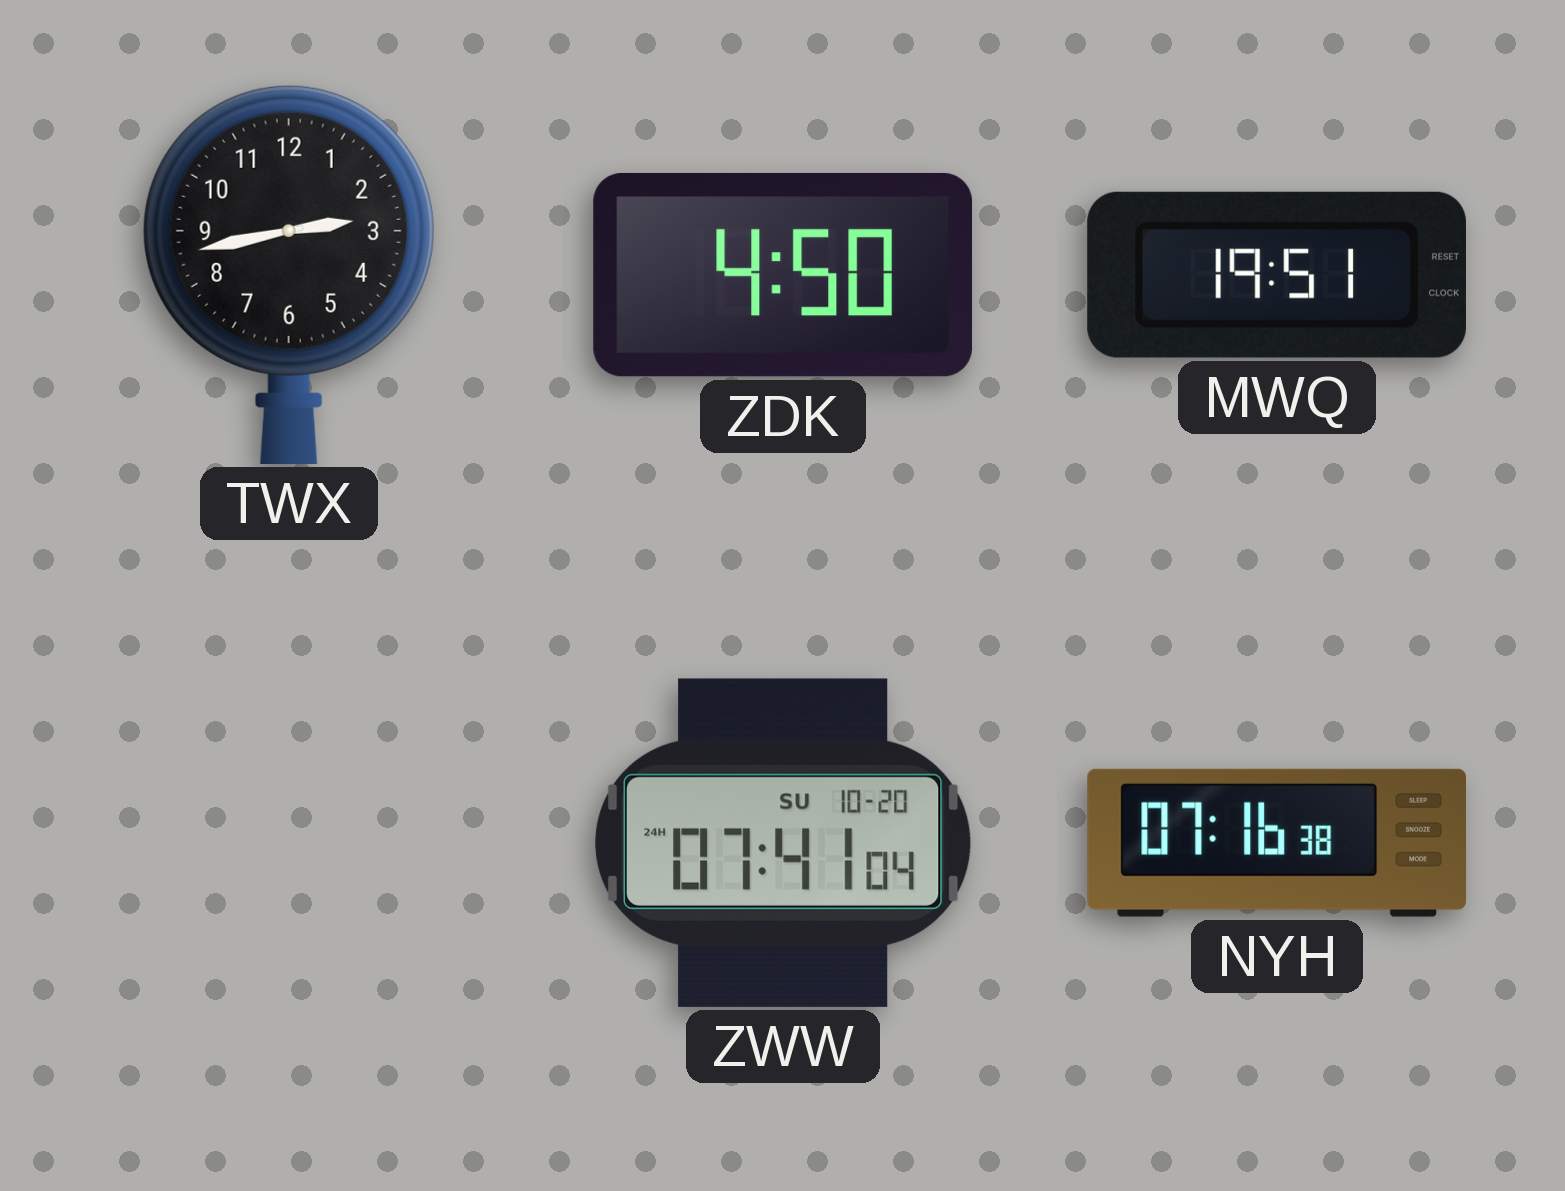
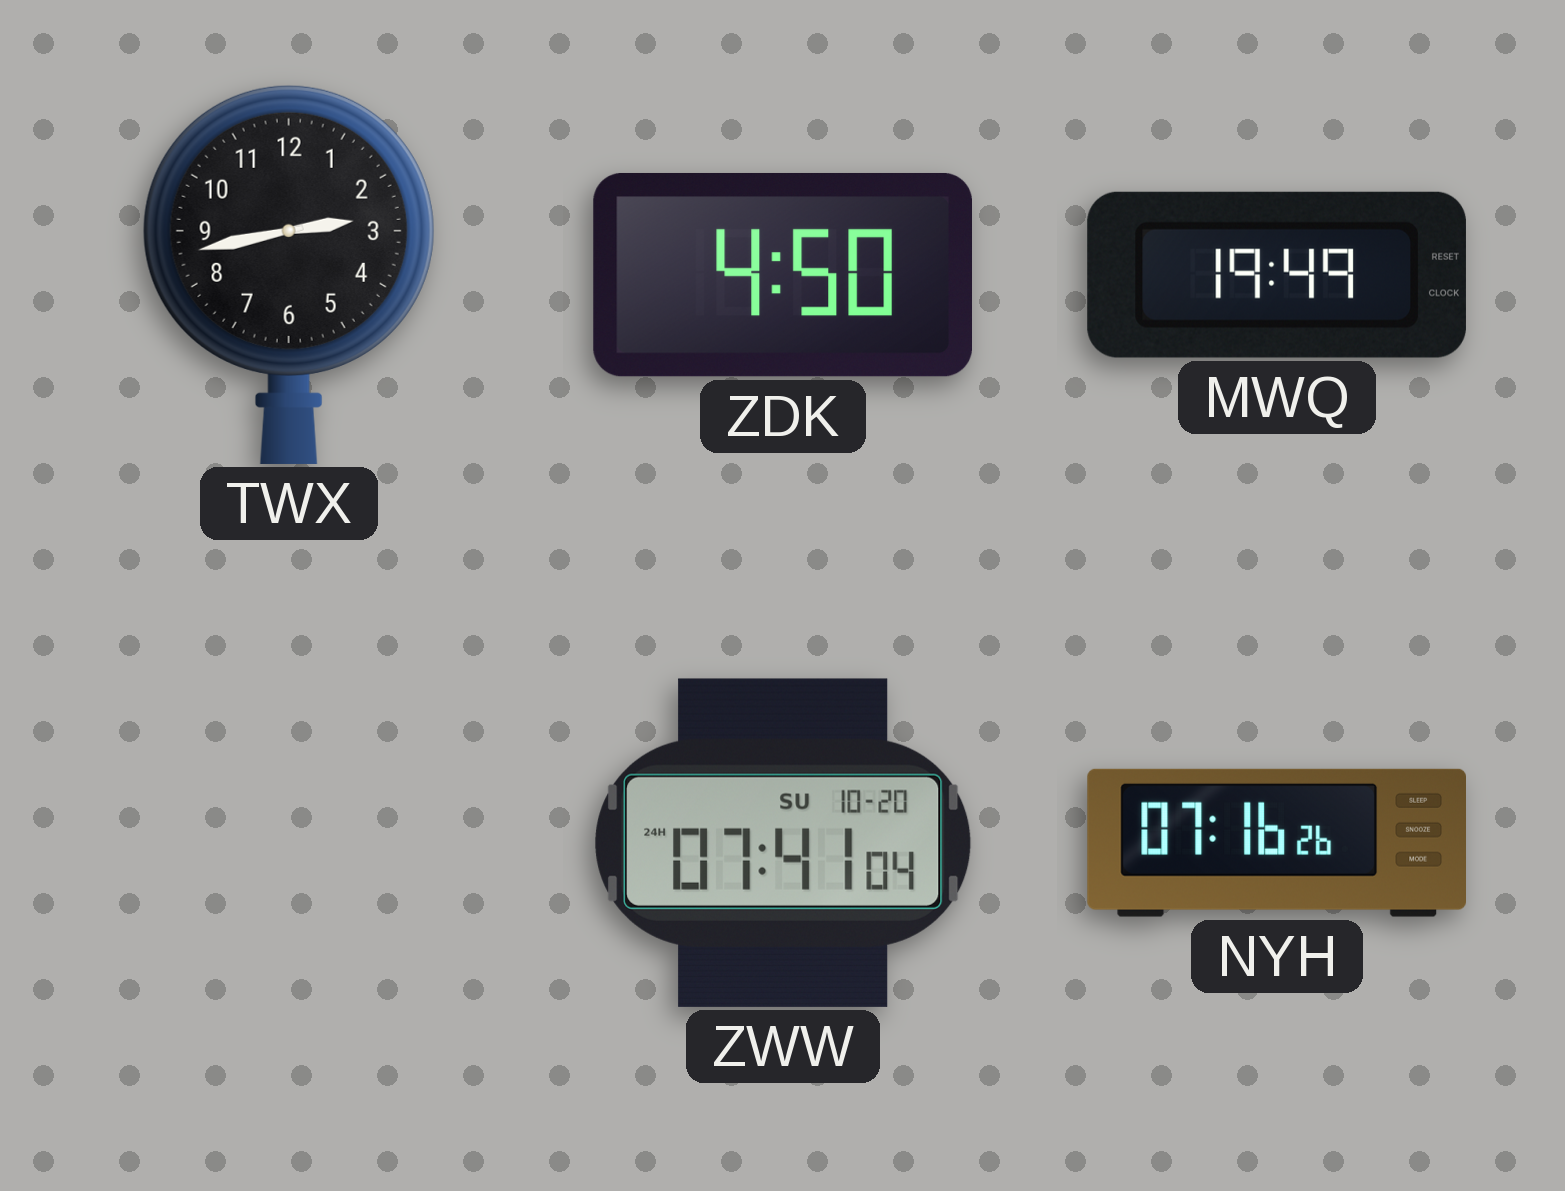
MWQ: 19:51 -> 19:49
NYH: 07:16:38 -> 07:16:26
